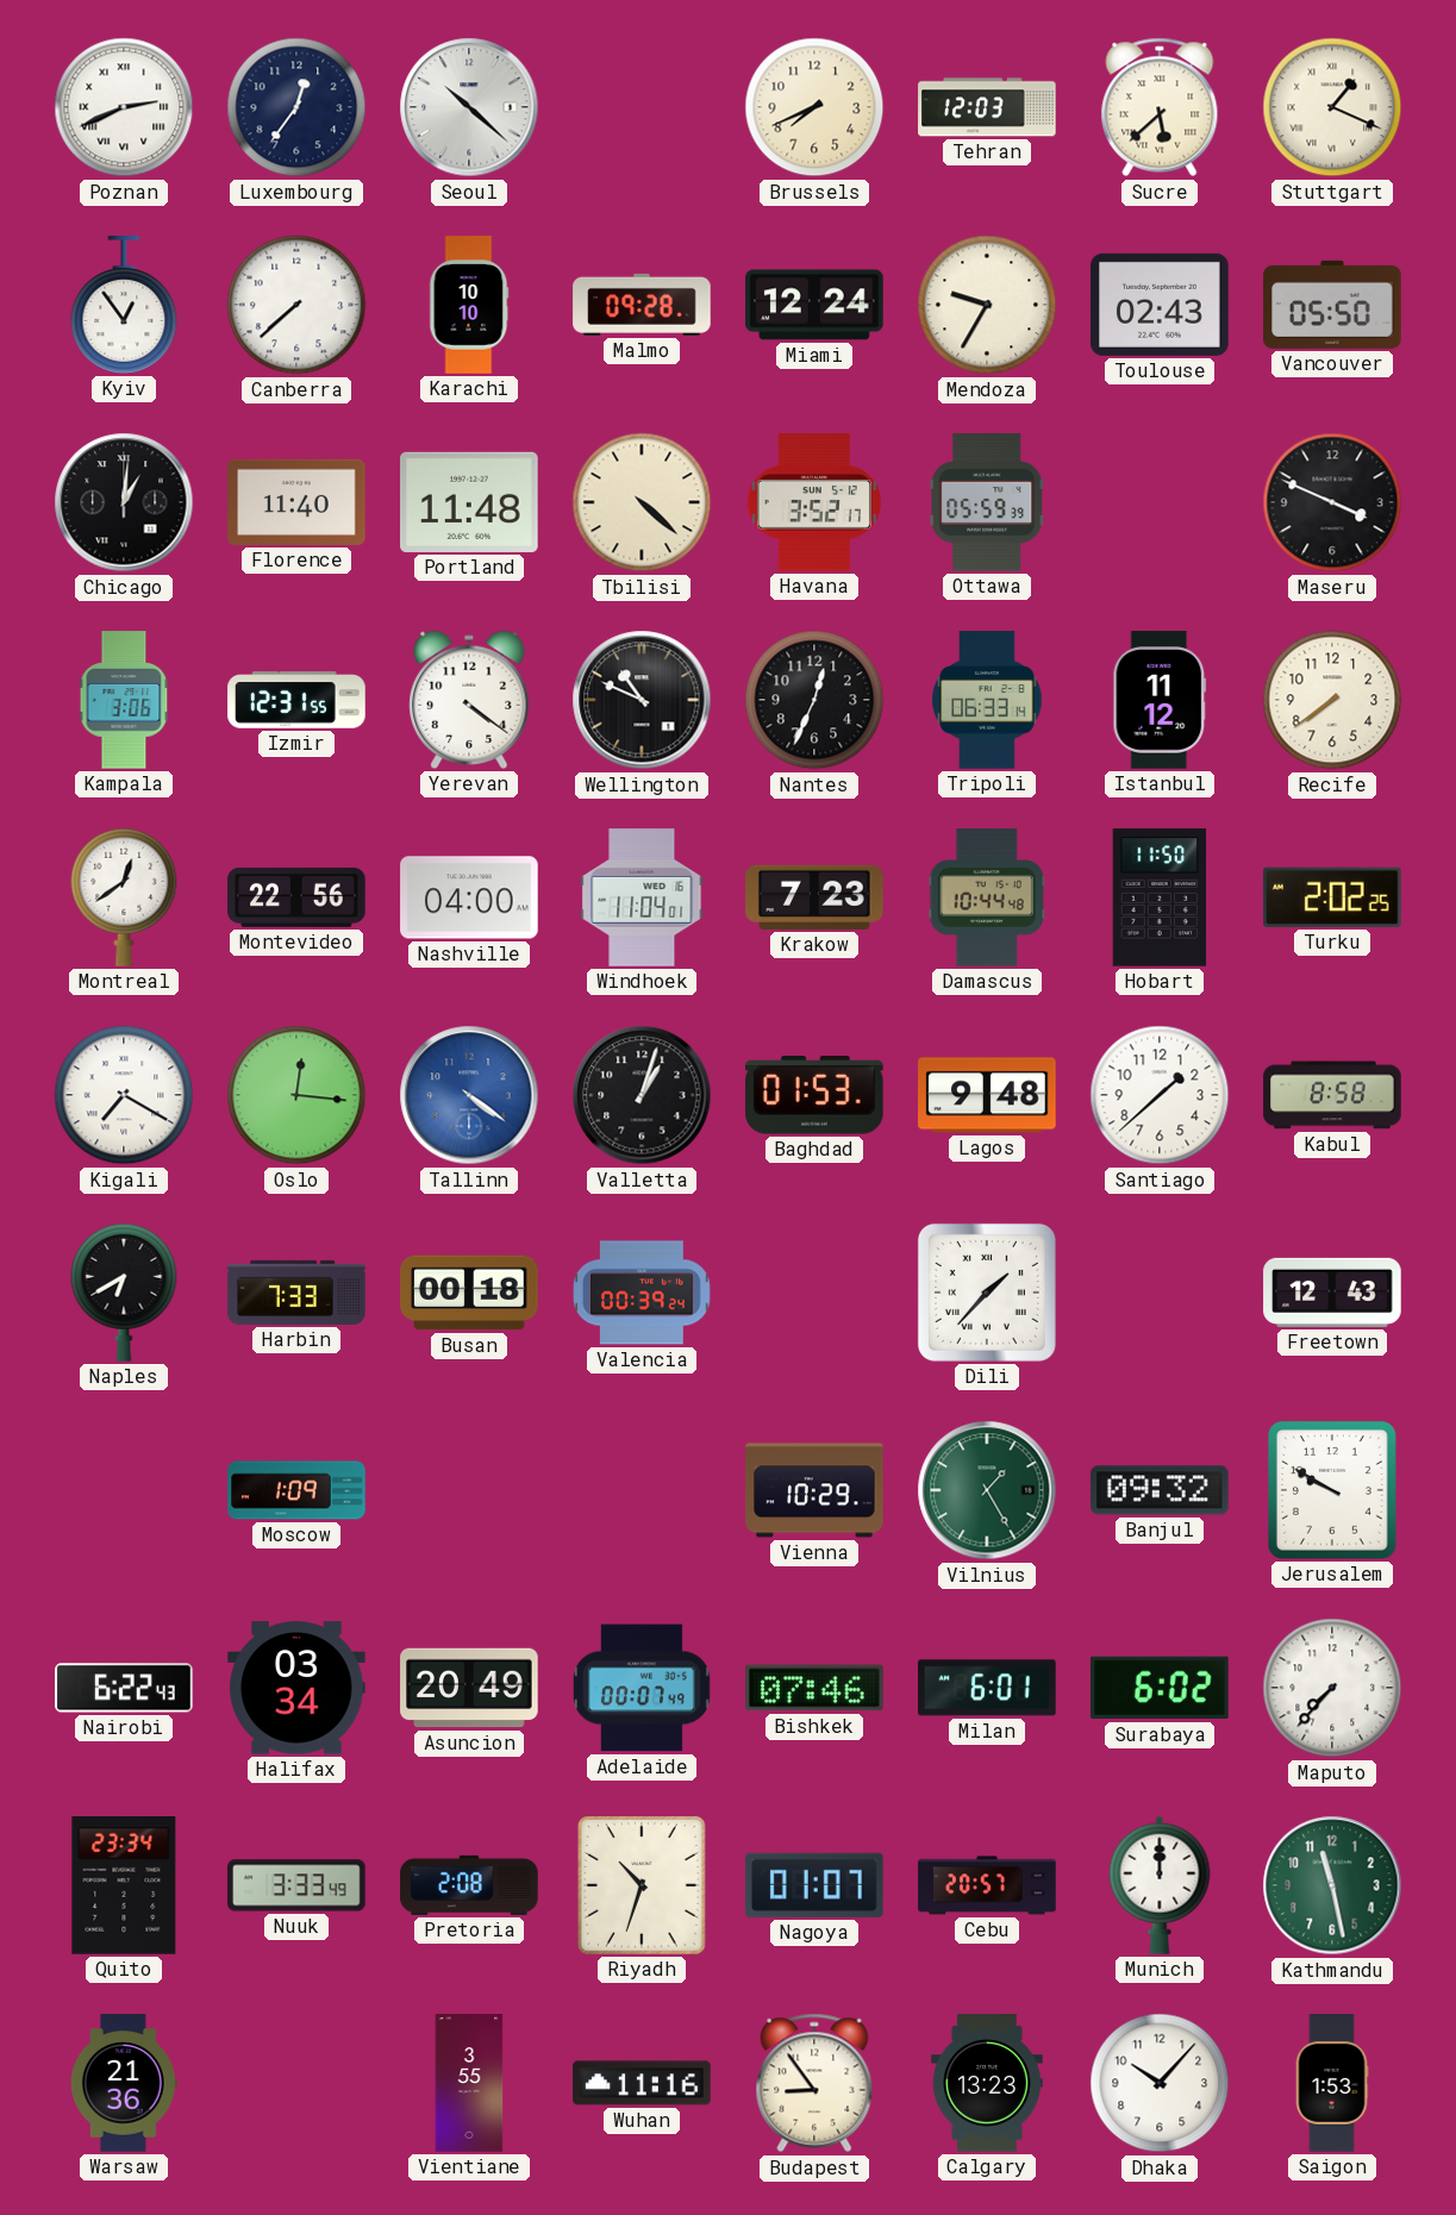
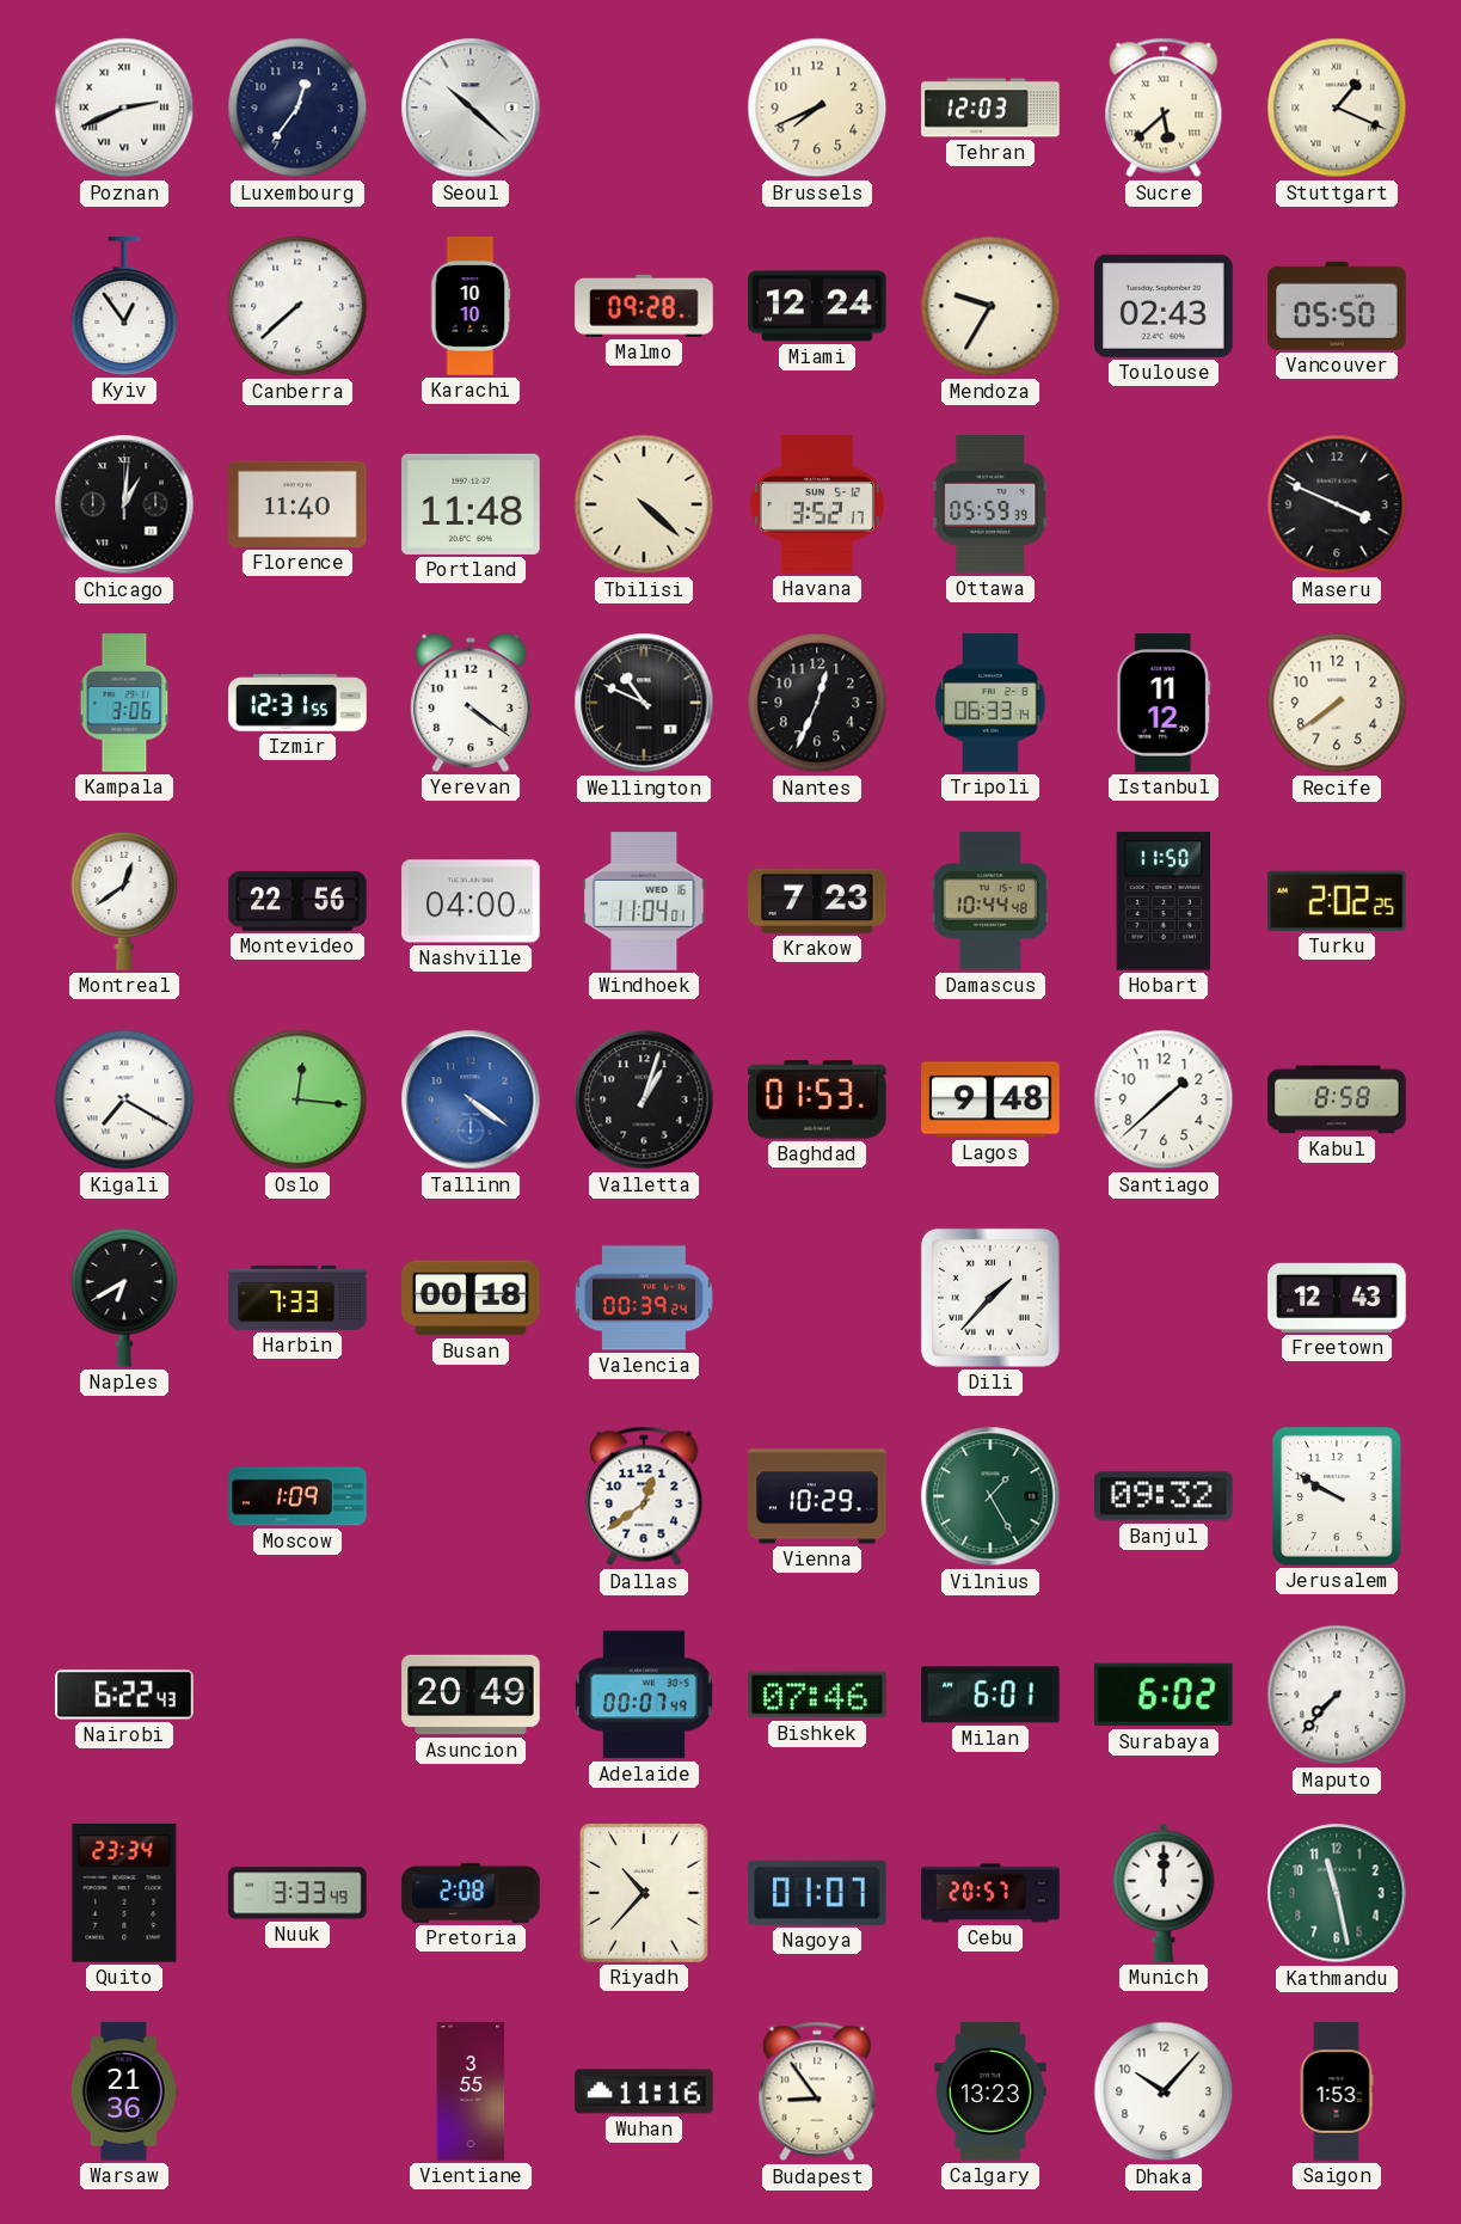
Dallas: none -> 12:39
Halifax: 03:34 -> none
Riyadh: 10:33 -> 10:37
